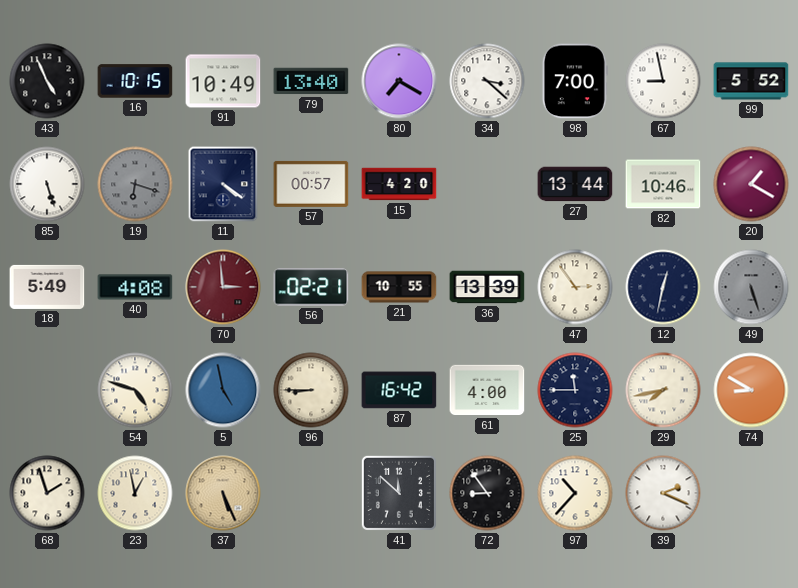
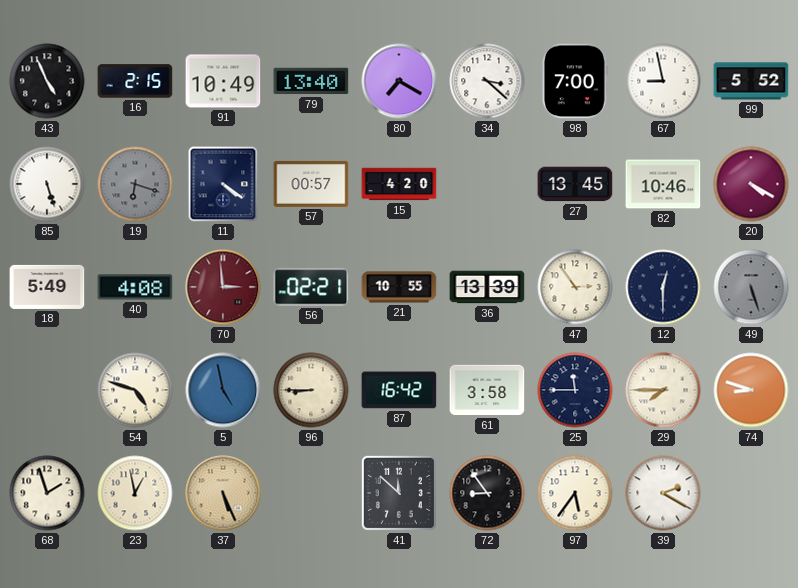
16: 10:15 -> 2:15
27: 13:44 -> 13:45
20: 1:20 -> 4:20
12: 12:32 -> 12:30
61: 4:00 -> 3:58
29: 7:43 -> 7:45
74: 8:50 -> 8:48
97: 10:37 -> 5:36
39: 2:19 -> 2:20
